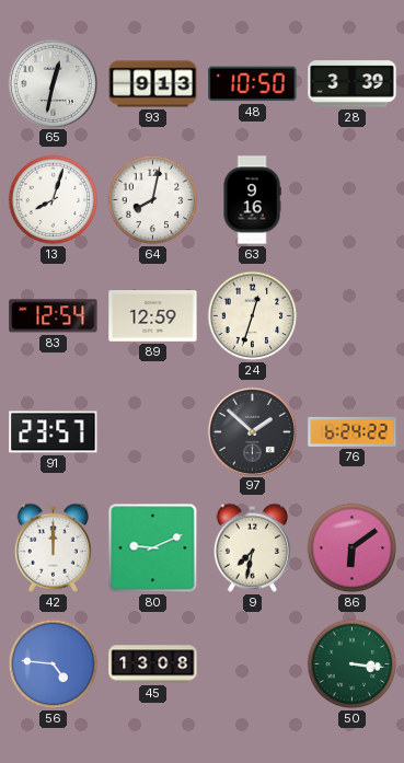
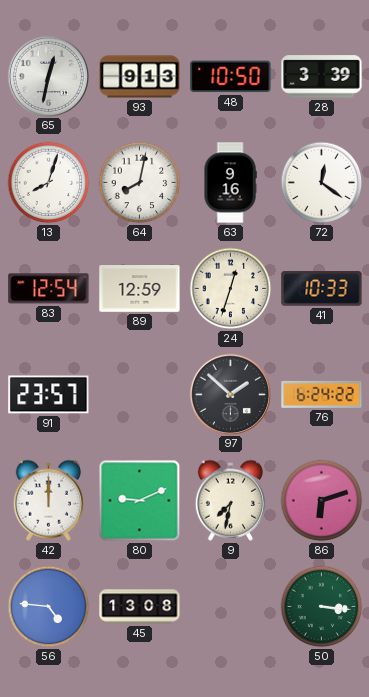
72: none -> 12:21
41: none -> 10:33
86: 6:09 -> 6:12
